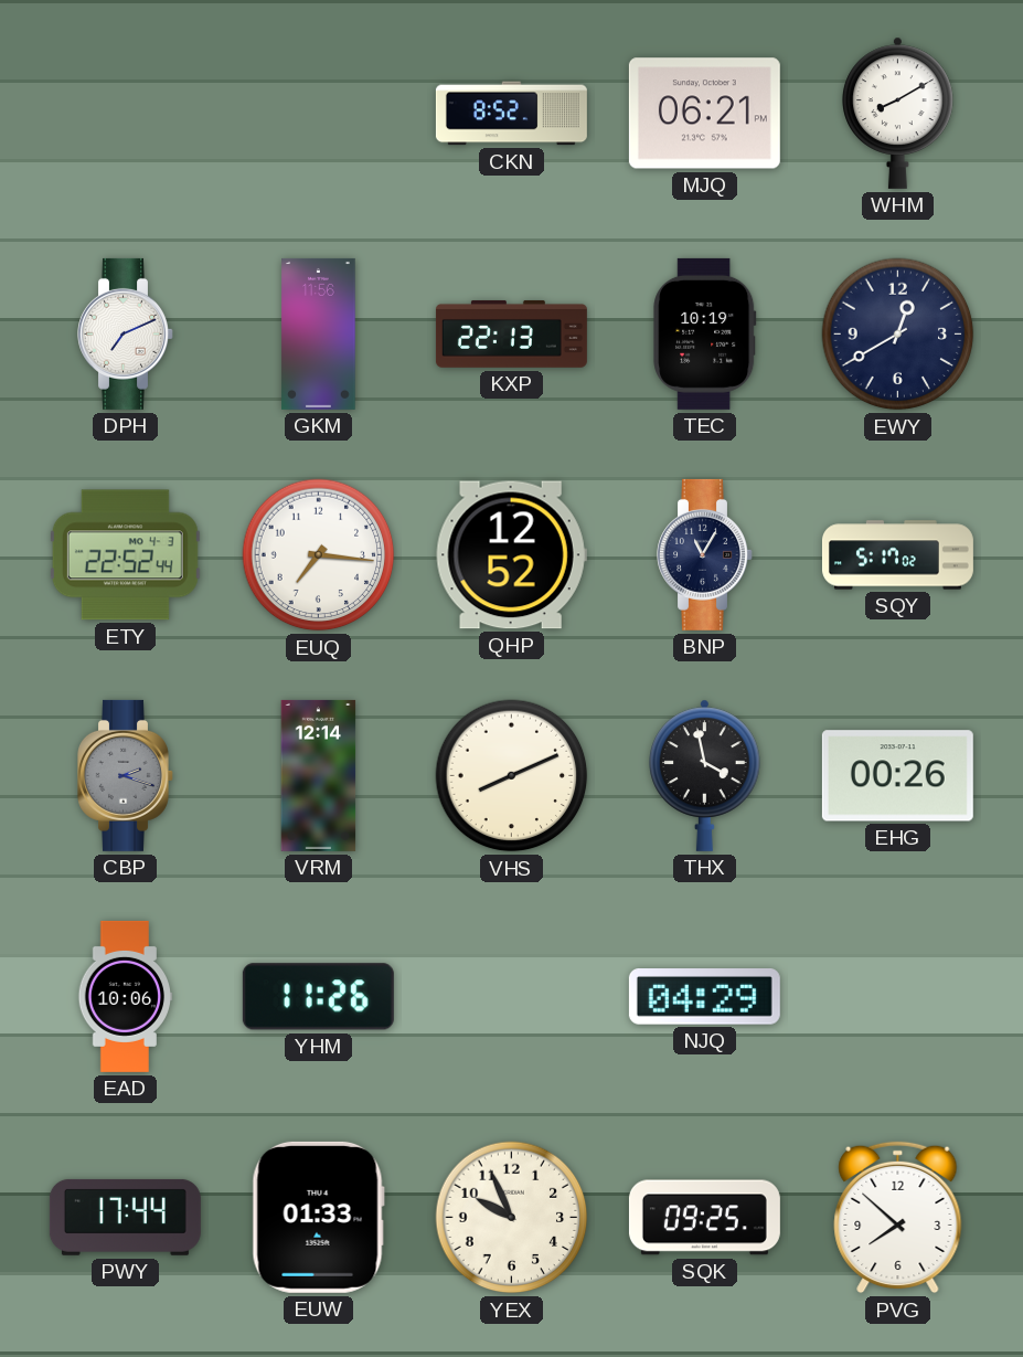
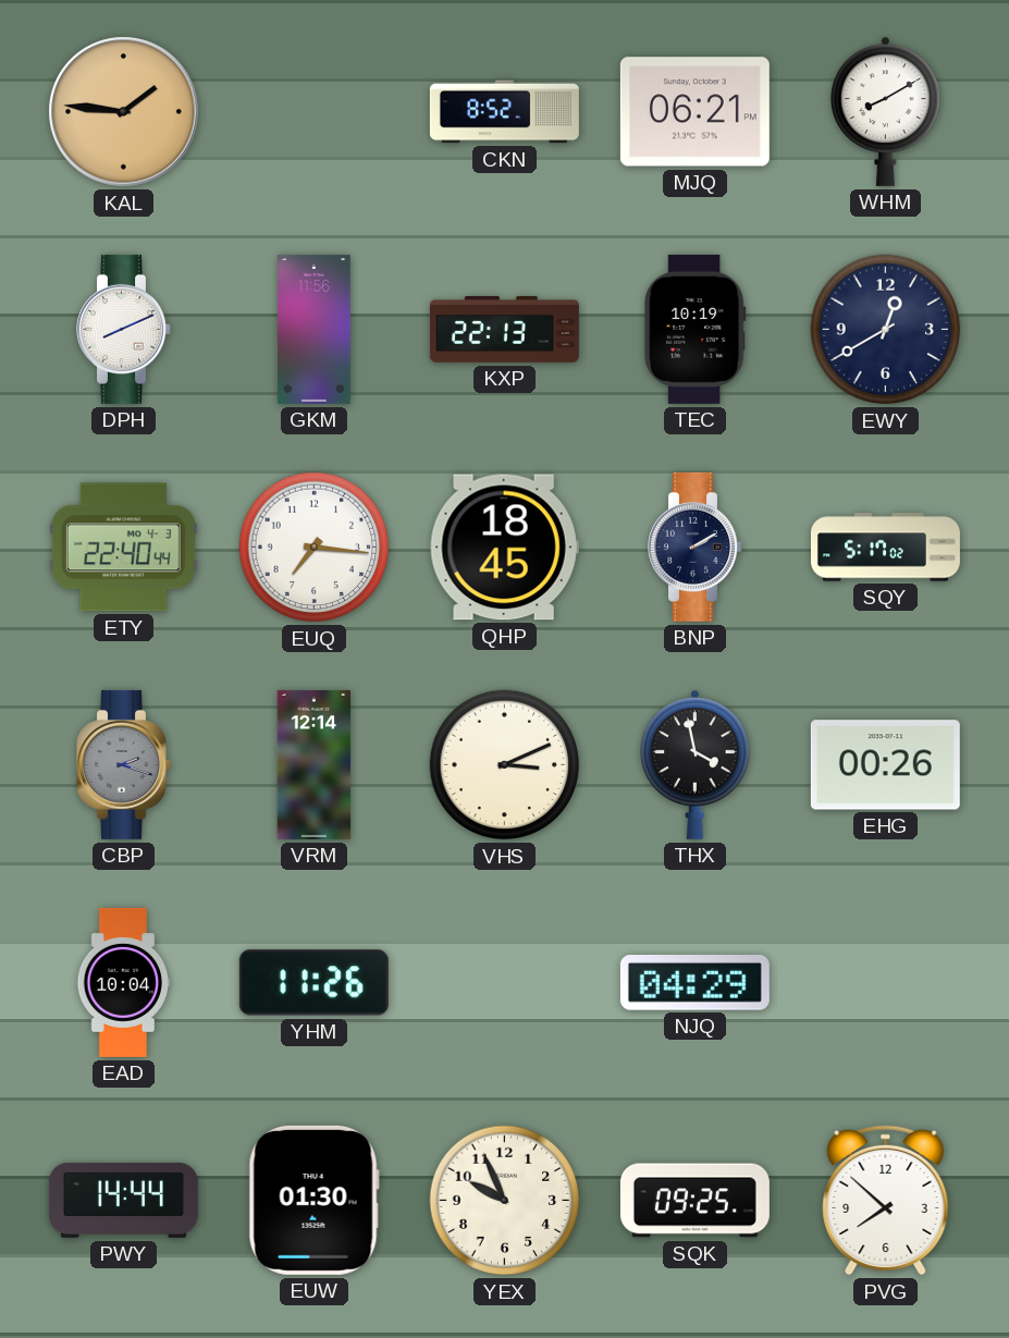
KAL: none -> 1:46
DPH: 7:11 -> 8:11
ETY: 22:52 -> 22:40
QHP: 12:52 -> 18:45
BNP: 11:05 -> 2:10
VHS: 8:11 -> 3:11
EAD: 10:06 -> 10:04
PWY: 17:44 -> 14:44
EUW: 01:33 -> 01:30
